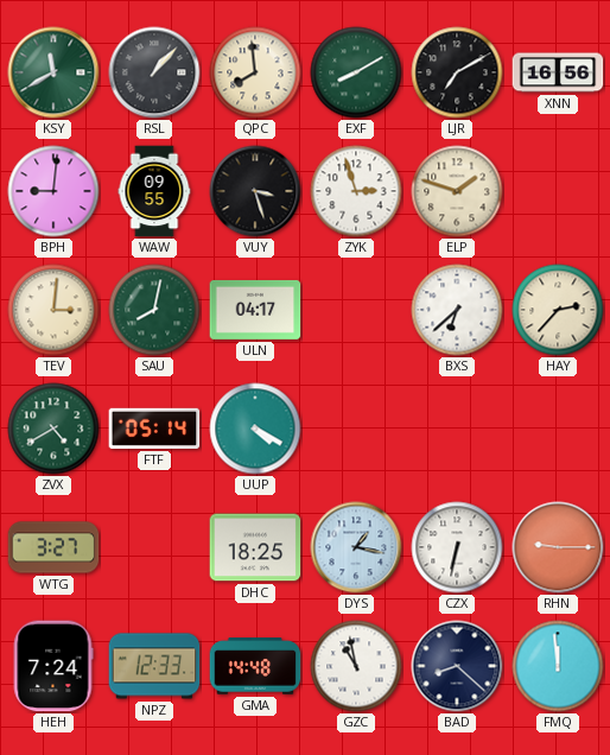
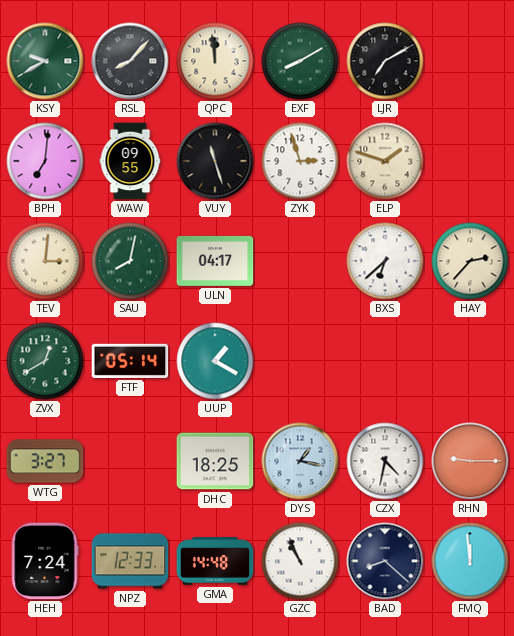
KSY: 11:40 -> 9:40
RSL: 1:07 -> 8:07
QPC: 7:59 -> 11:59
XNN: 16:56 -> none
BPH: 9:01 -> 7:01
VUY: 3:27 -> 11:27
ZVX: 4:40 -> 12:40
UUP: 4:20 -> 1:20
CZX: 6:32 -> 4:32
GZC: 10:58 -> 10:56
